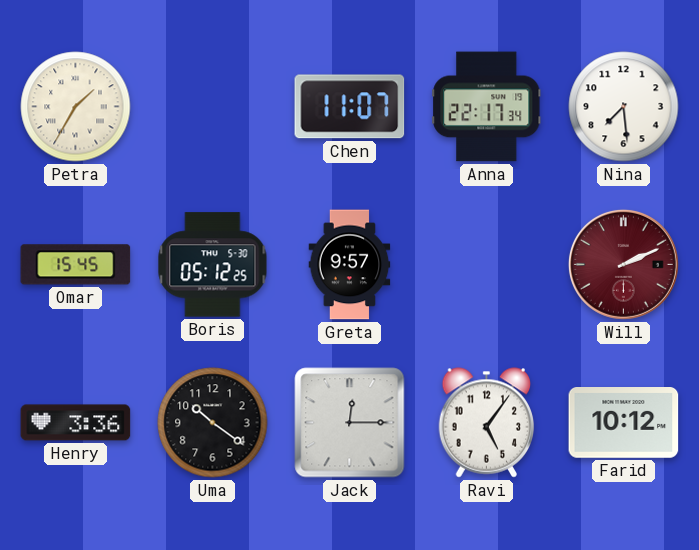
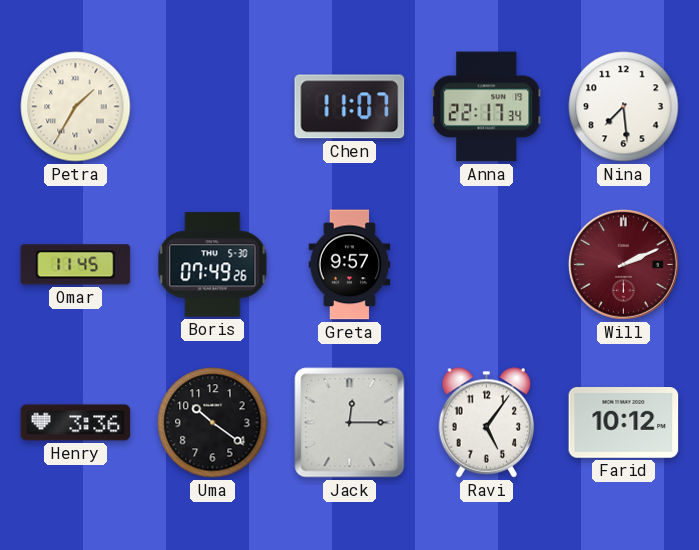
Omar: 15:45 -> 11:45
Boris: 05:12 -> 07:49
